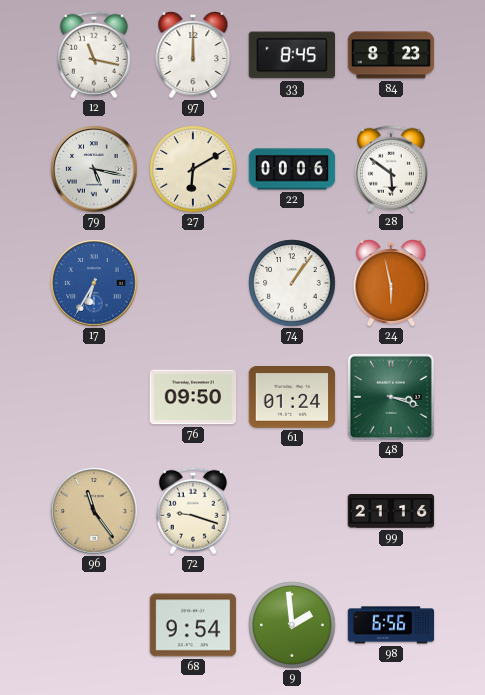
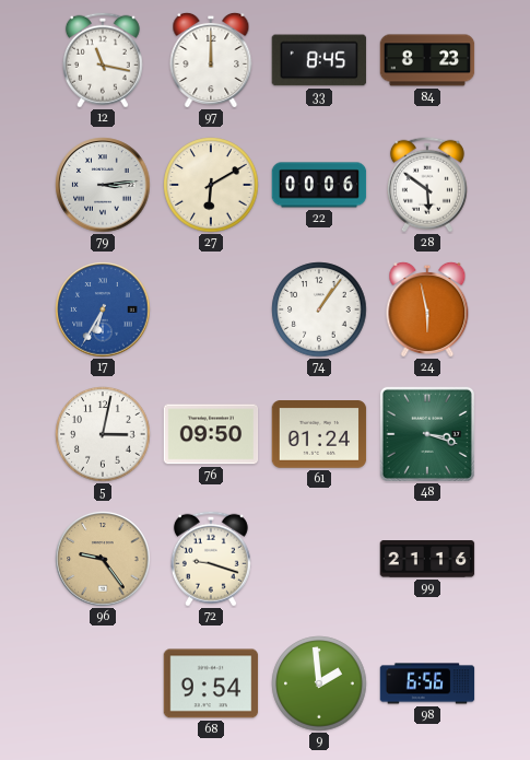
79: 5:17 -> 3:14
5: none -> 3:02
96: 11:24 -> 9:24
